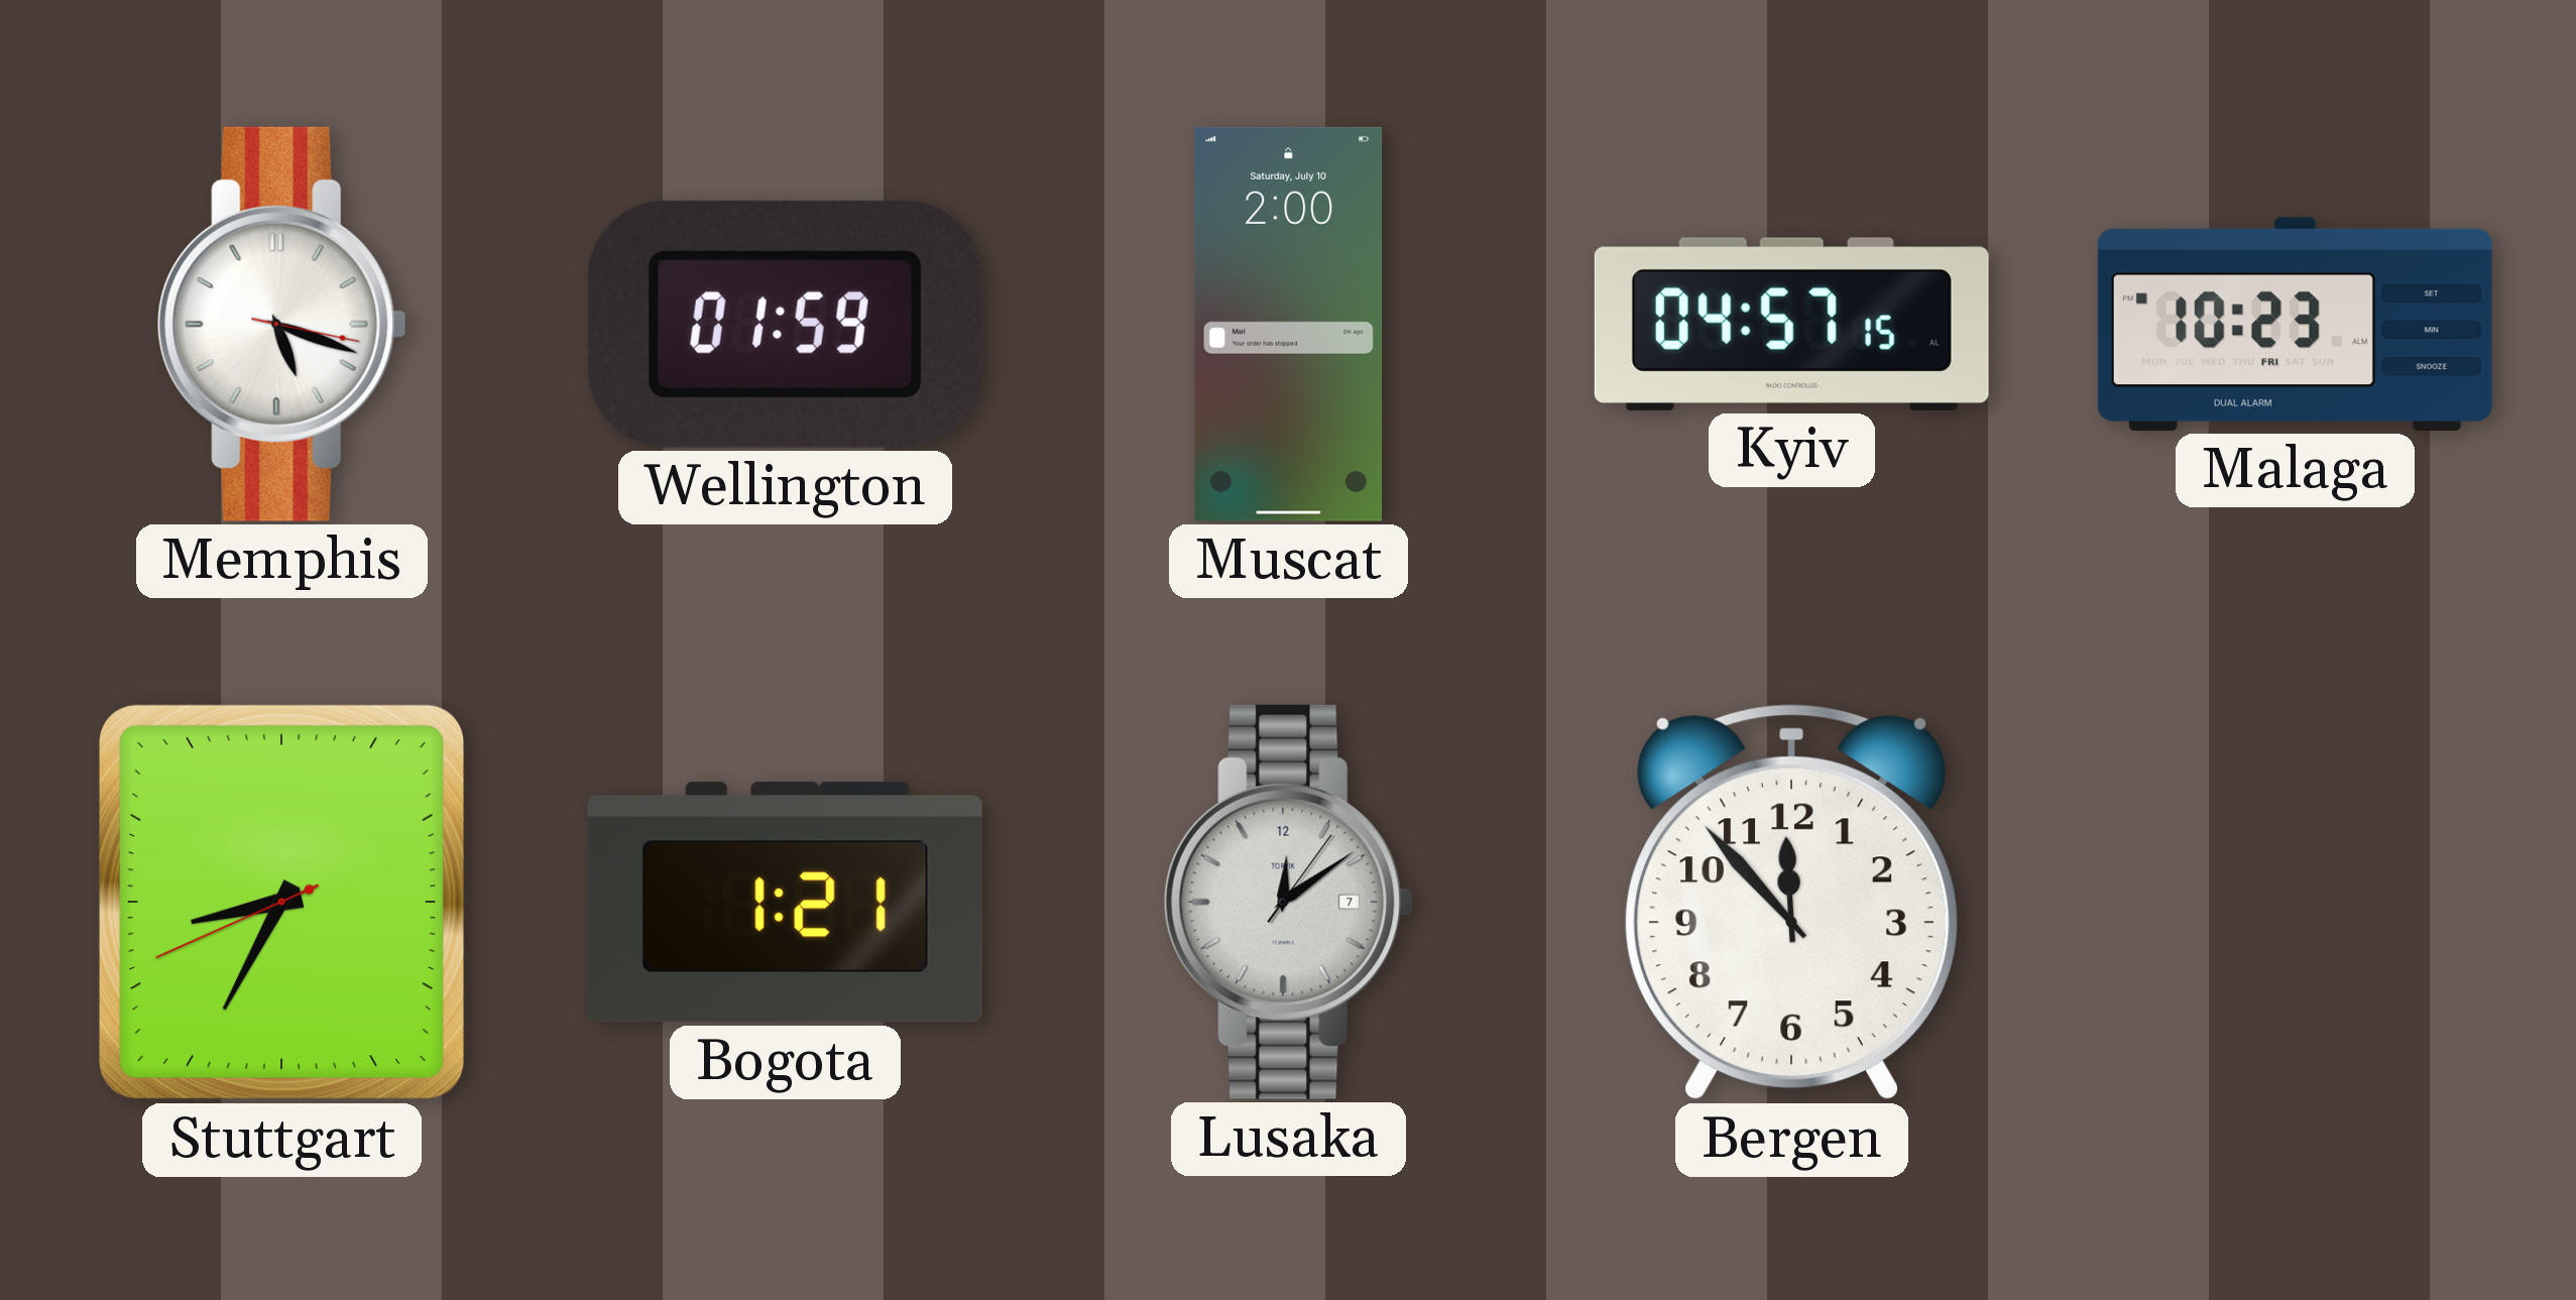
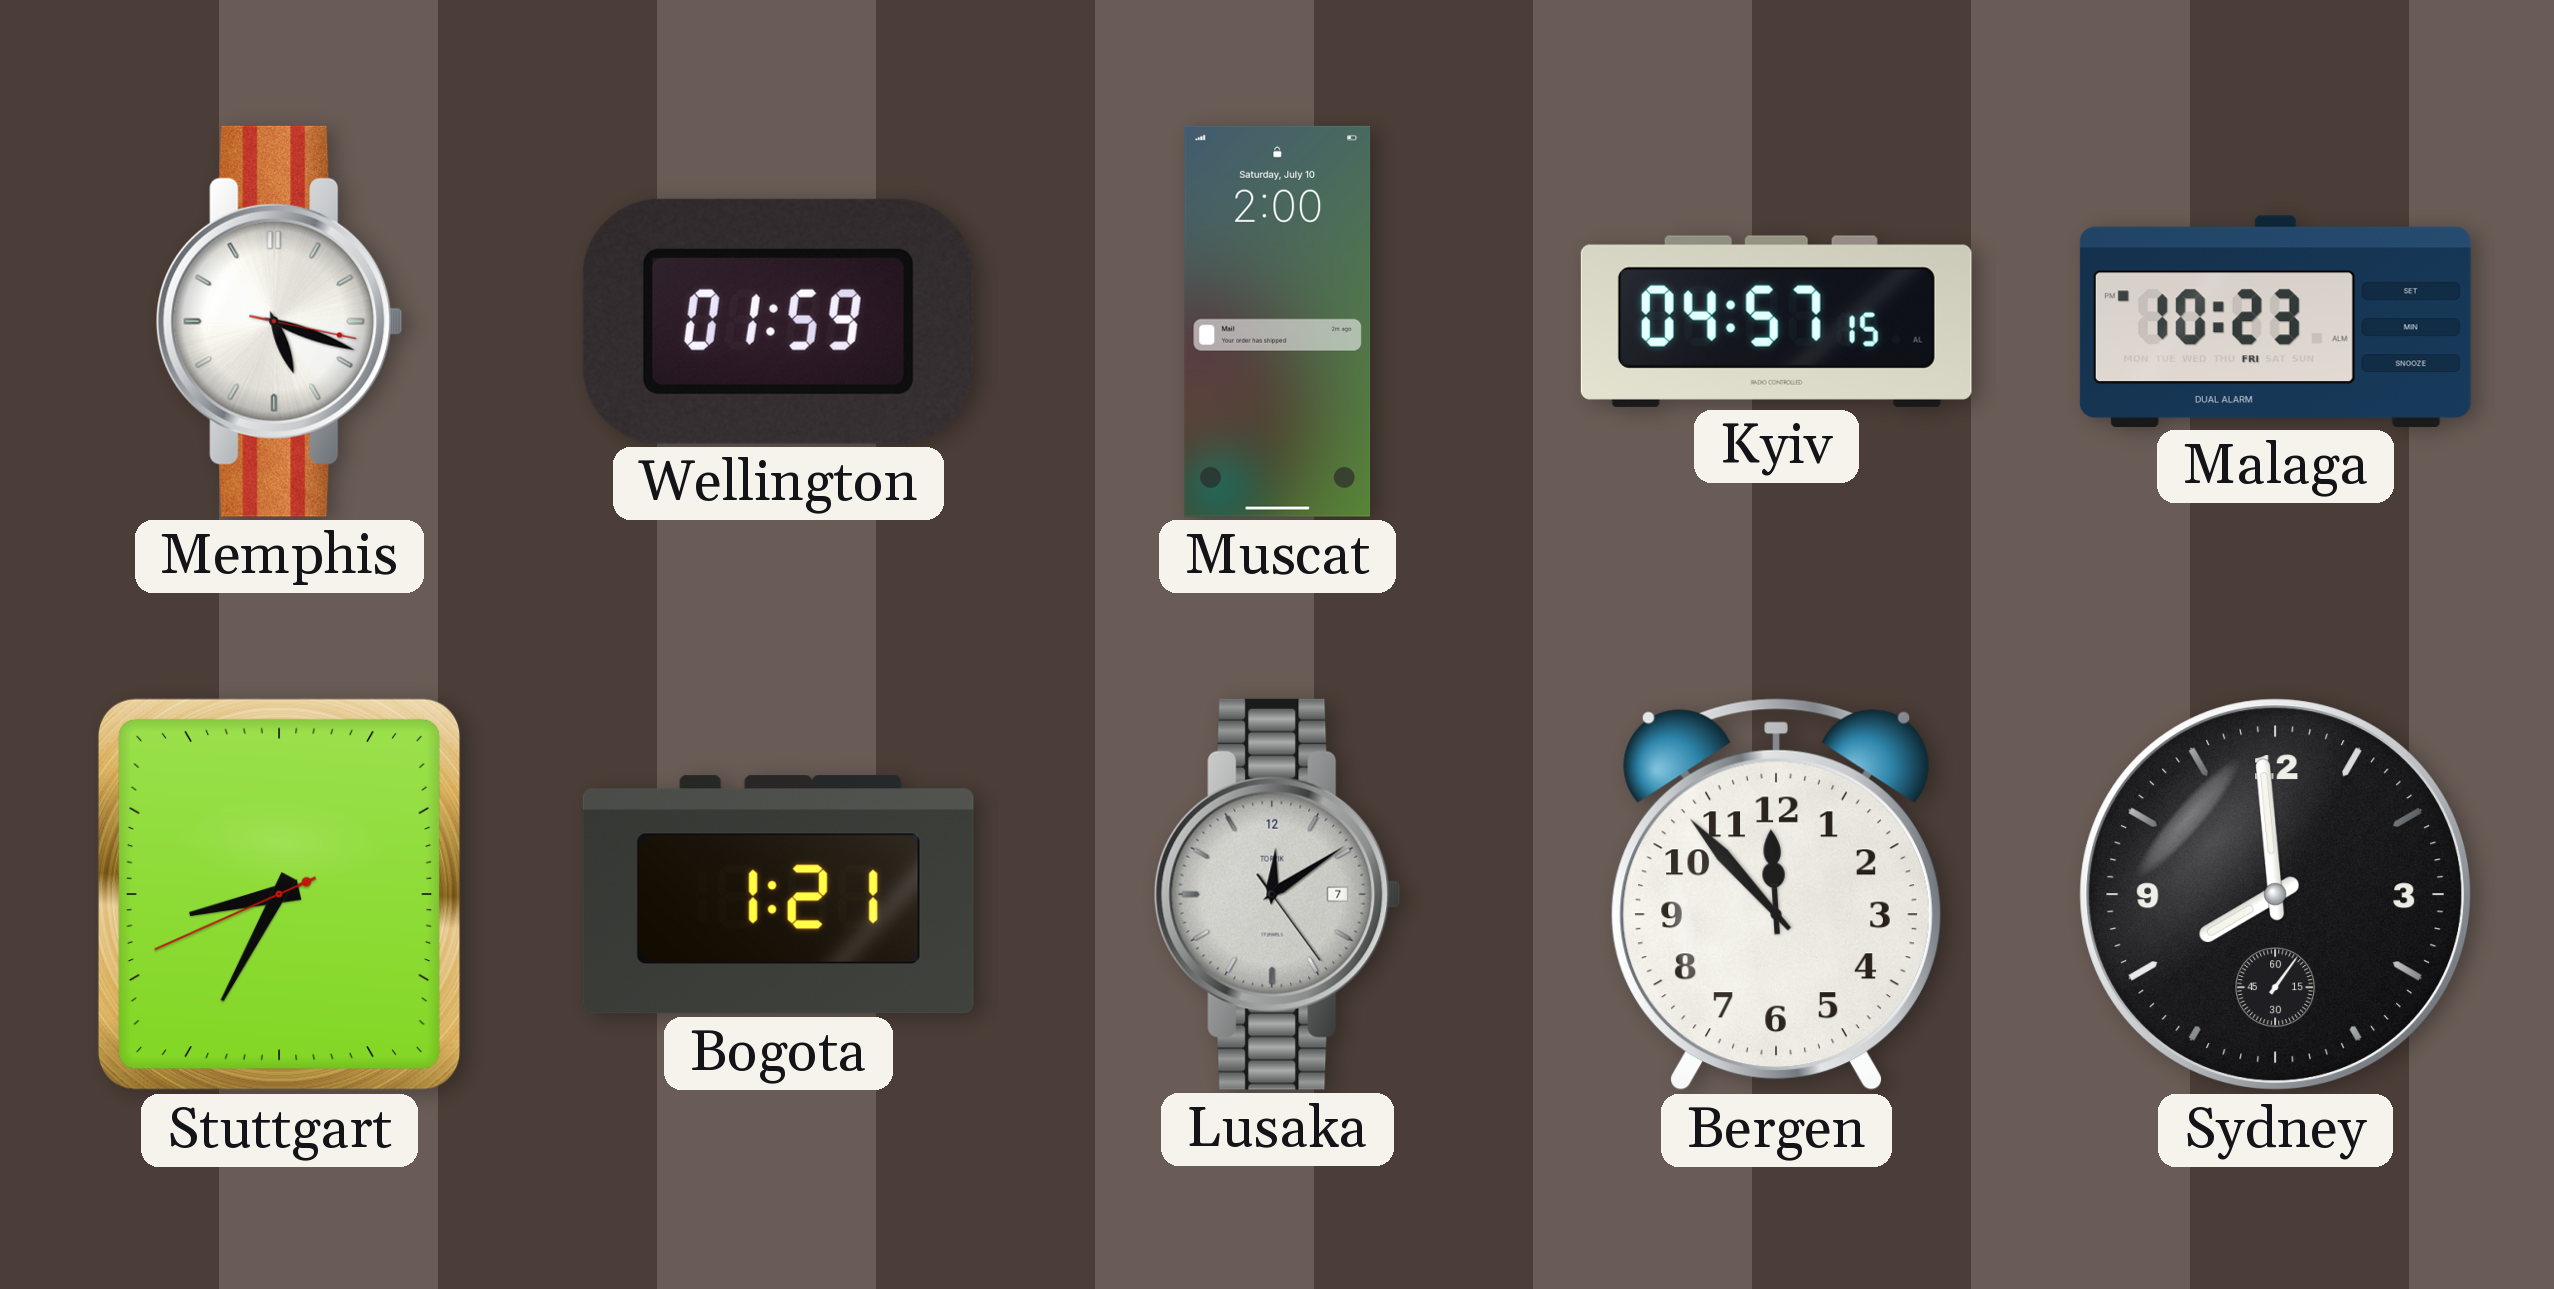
Lusaka: 12:09:06 -> 12:09:24
Sydney: none -> 7:59
